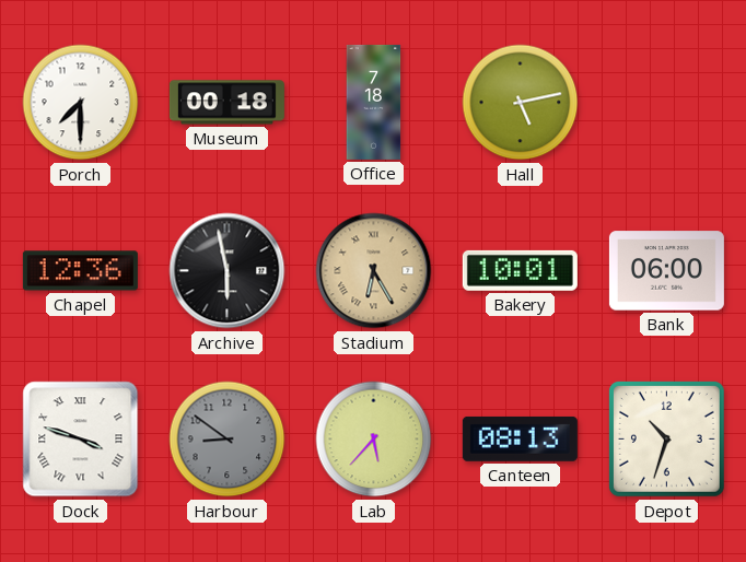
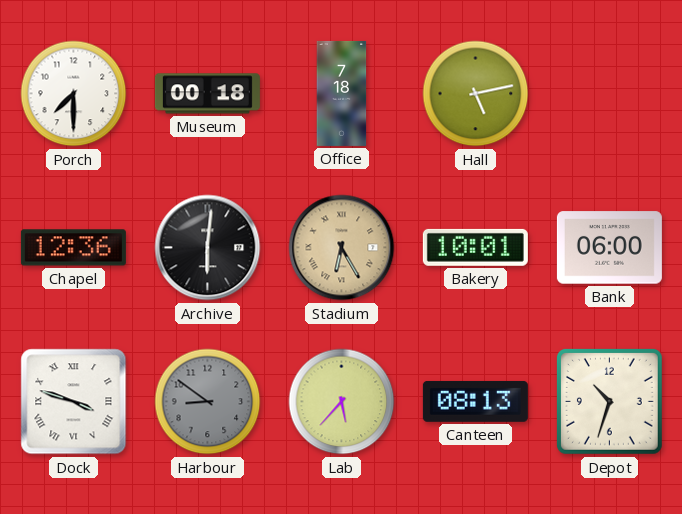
Archive: 5:58 -> 6:01
